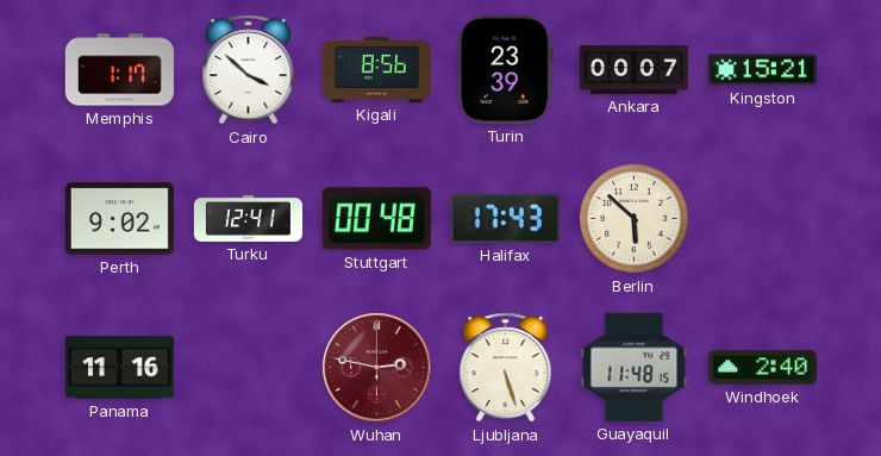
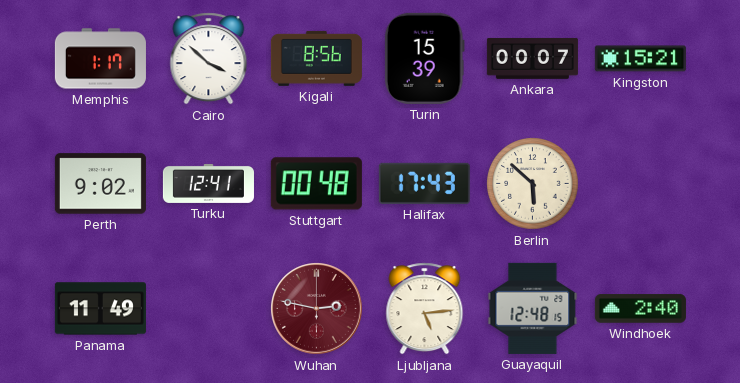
Turin: 23:39 -> 15:39
Panama: 11:16 -> 11:49
Ljubljana: 5:27 -> 5:14
Guayaquil: 11:48 -> 12:48
